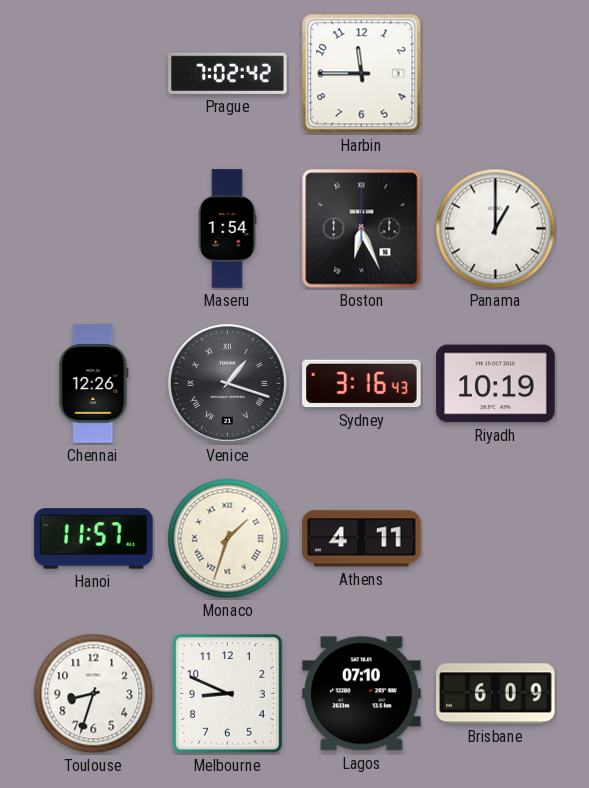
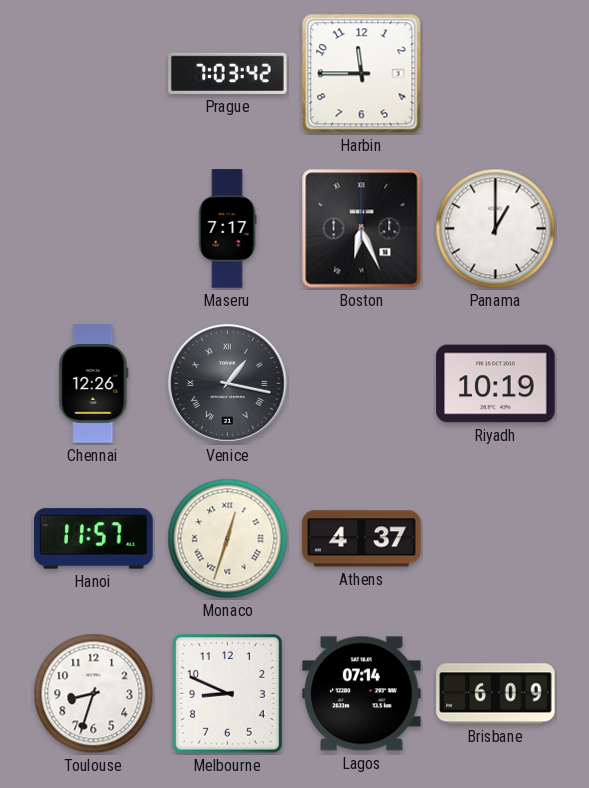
Prague: 7:02 -> 7:03
Maseru: 1:54 -> 7:17
Venice: 1:18 -> 1:17
Sydney: 3:16 -> none
Monaco: 1:33 -> 12:33
Athens: 4:11 -> 4:37
Lagos: 07:10 -> 07:14
